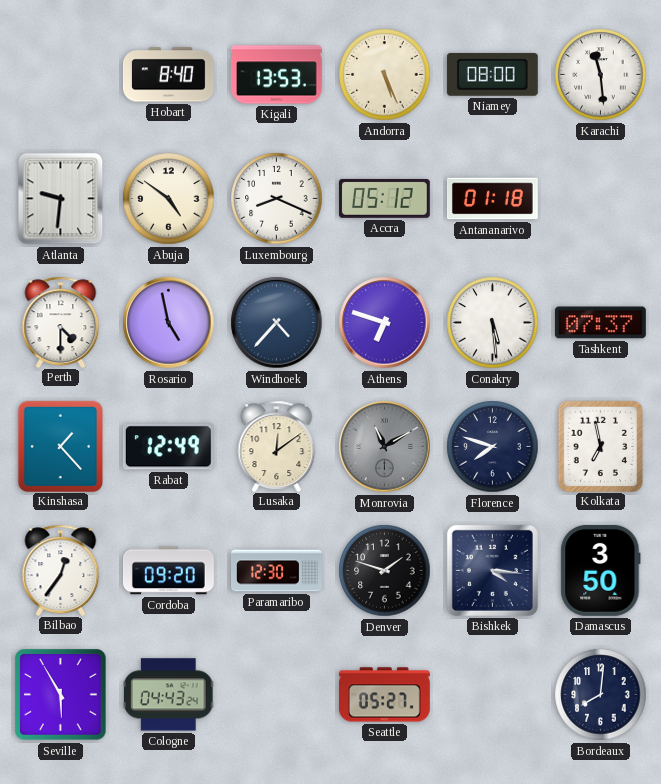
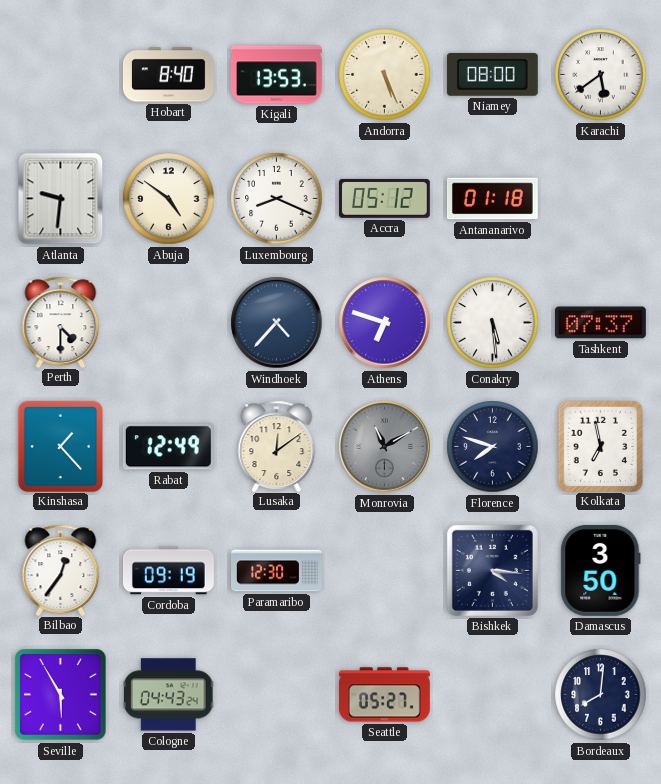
Karachi: 11:29 -> 5:39
Rosario: 4:58 -> none
Cordoba: 09:20 -> 09:19
Denver: 1:48 -> none
